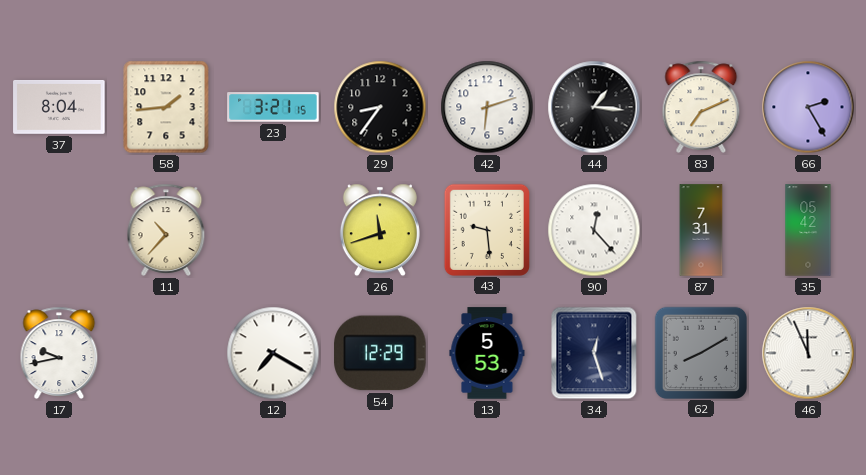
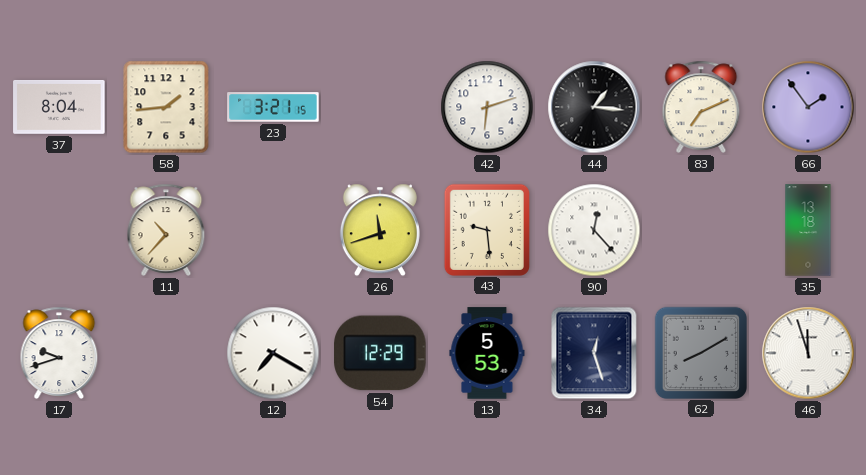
29: 8:36 -> none
66: 2:25 -> 1:54
87: 7:31 -> none
35: 05:42 -> 13:18
17: 9:43 -> 9:42
46: 11:56 -> 11:57
